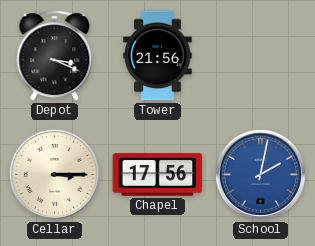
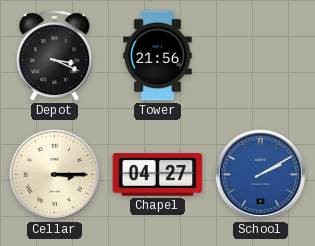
Chapel: 17:56 -> 04:27
School: 2:02 -> 2:10
